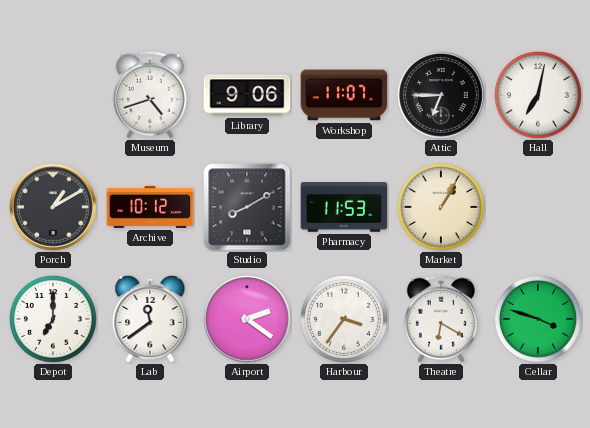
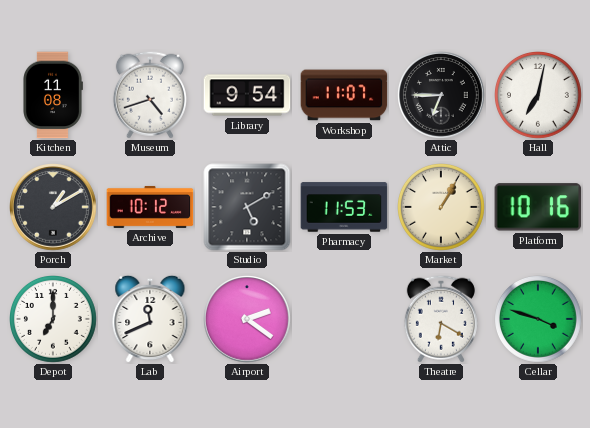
Kitchen: none -> 11:08
Library: 9:06 -> 9:54
Studio: 8:10 -> 5:10
Platform: none -> 10:16
Lab: 11:39 -> 11:41
Harbour: 3:36 -> none
